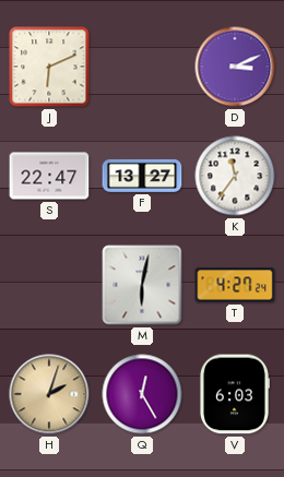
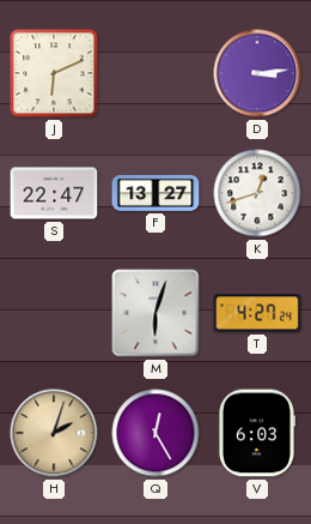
D: 3:11 -> 3:14
K: 11:36 -> 12:42
M: 6:02 -> 6:03
